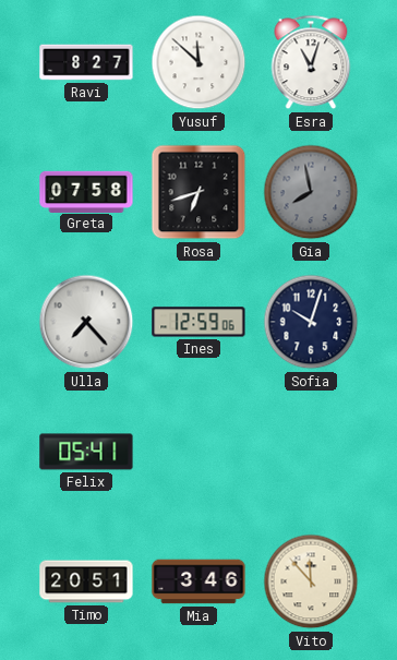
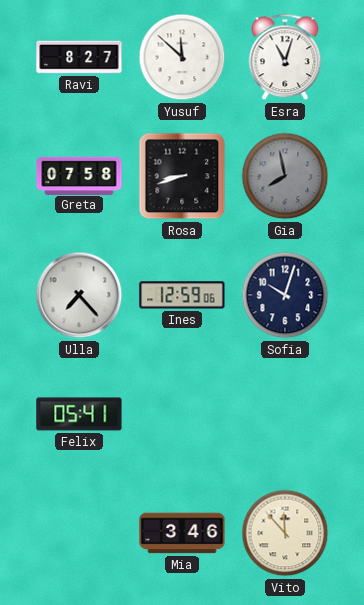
Rosa: 6:42 -> 8:42
Timo: 20:51 -> none
